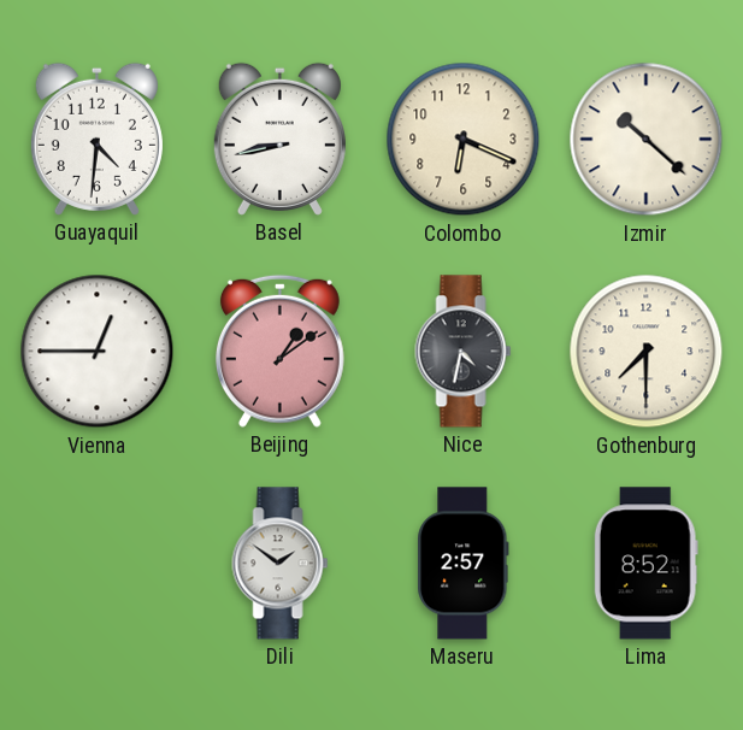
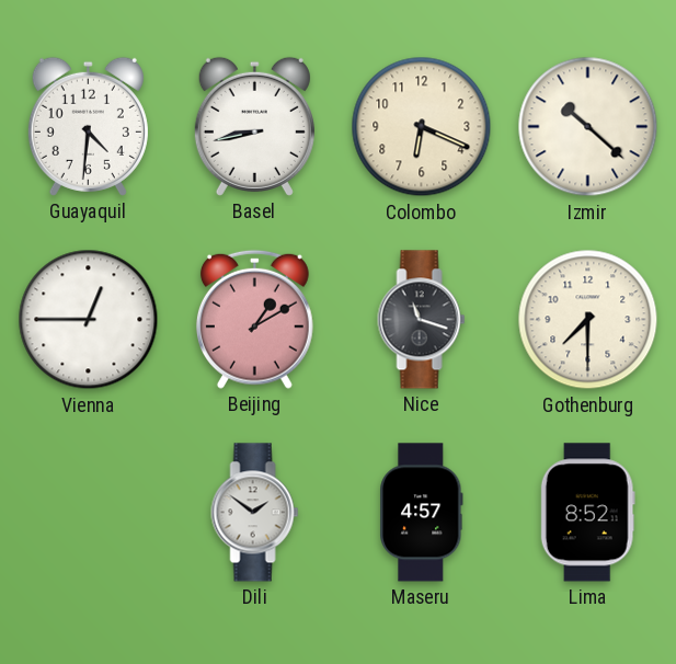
Beijing: 1:09 -> 1:10
Nice: 4:32 -> 11:18
Maseru: 2:57 -> 4:57
